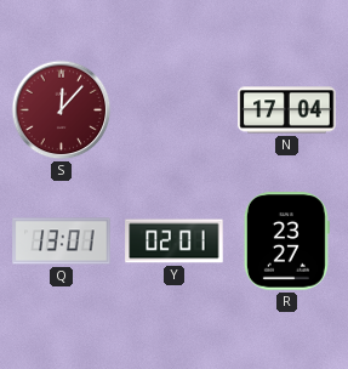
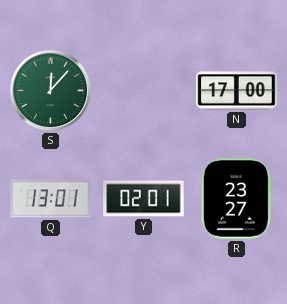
S dial: burgundy -> green
N: 17:04 -> 17:00
